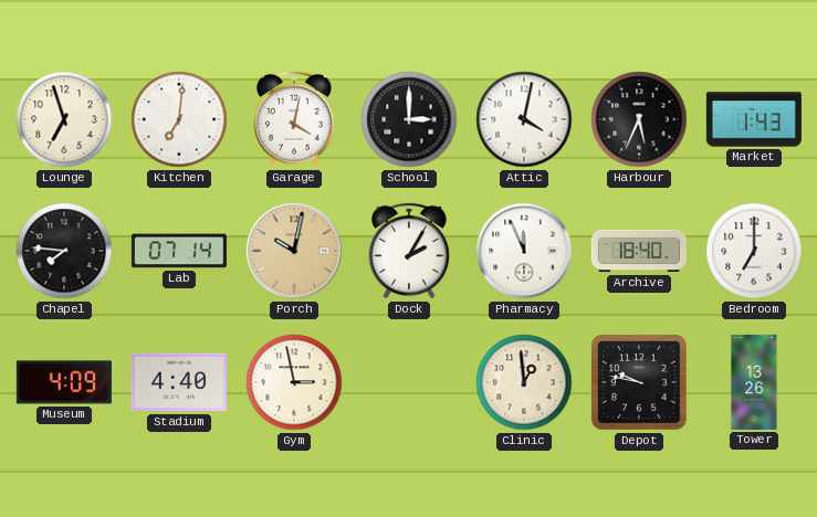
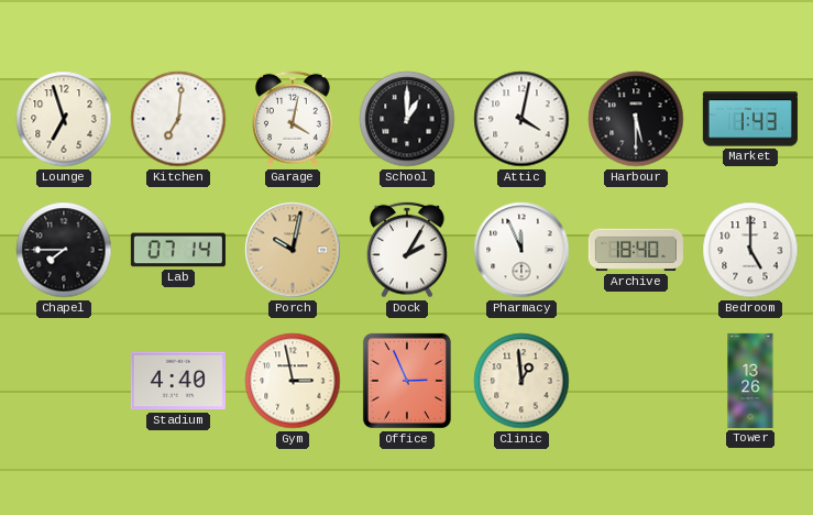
School: 3:00 -> 1:00
Harbour: 5:34 -> 5:30
Chapel: 7:46 -> 7:45
Bedroom: 7:00 -> 5:00
Museum: 4:09 -> none
Office: none -> 2:56
Depot: 9:47 -> none
